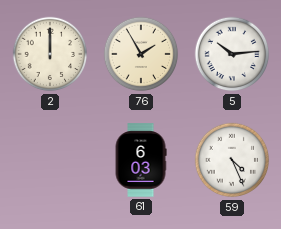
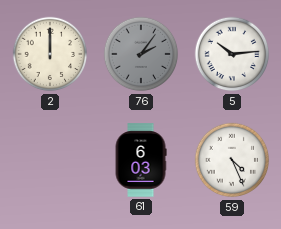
76: 1:55 -> 2:06
76 dial: cream -> grey
